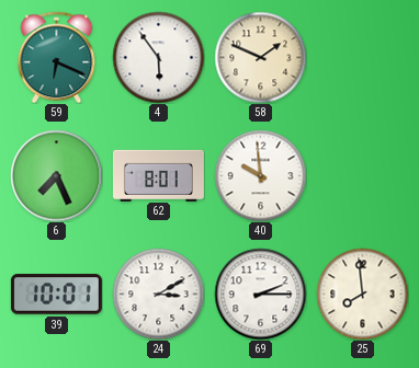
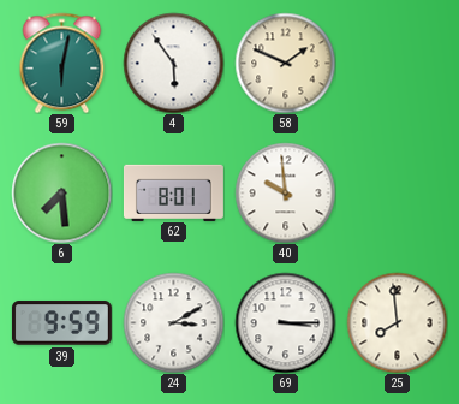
59: 6:19 -> 6:02
6: 7:26 -> 7:29
39: 10:01 -> 9:59
69: 2:15 -> 3:15
